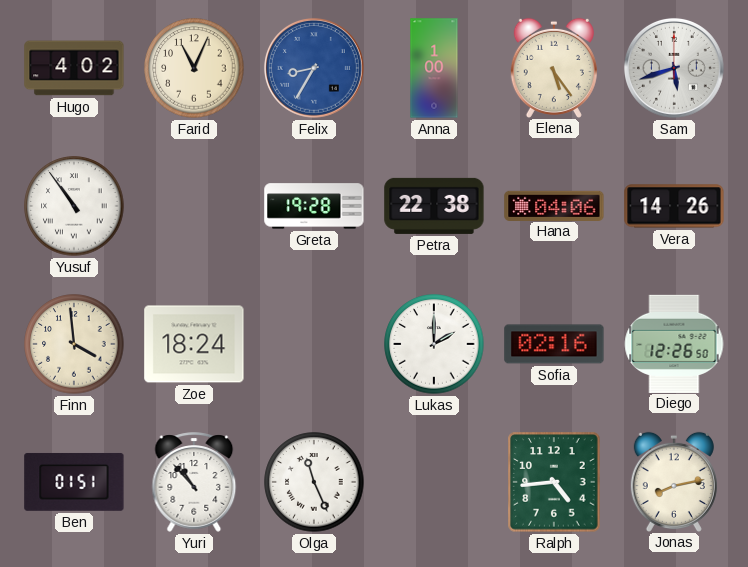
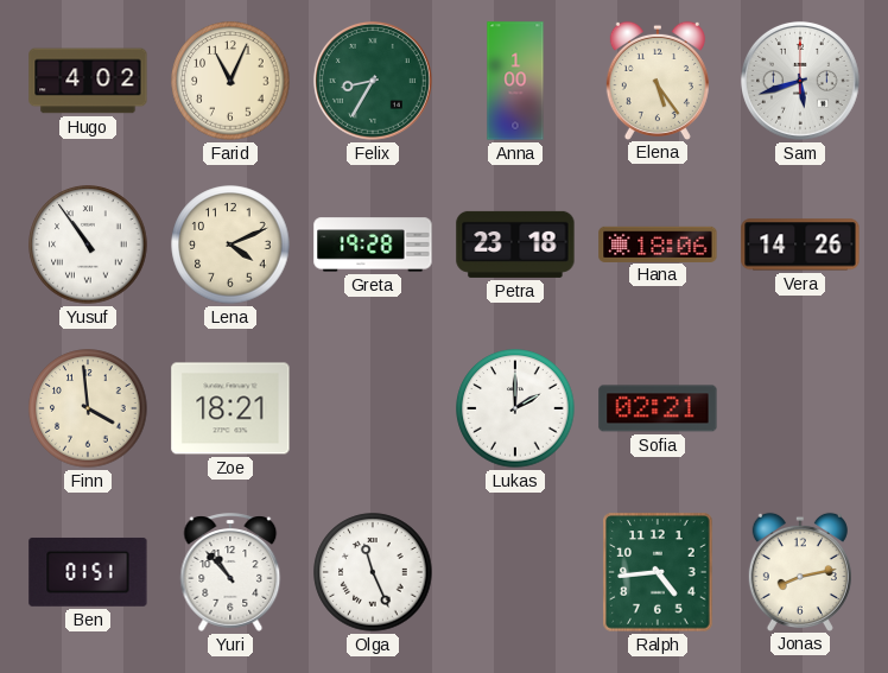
Felix dial: blue -> green
Lena: none -> 4:11
Petra: 22:38 -> 23:18
Hana: 04:06 -> 18:06
Zoe: 18:24 -> 18:21
Sofia: 02:16 -> 02:21
Diego: 12:26 -> none
